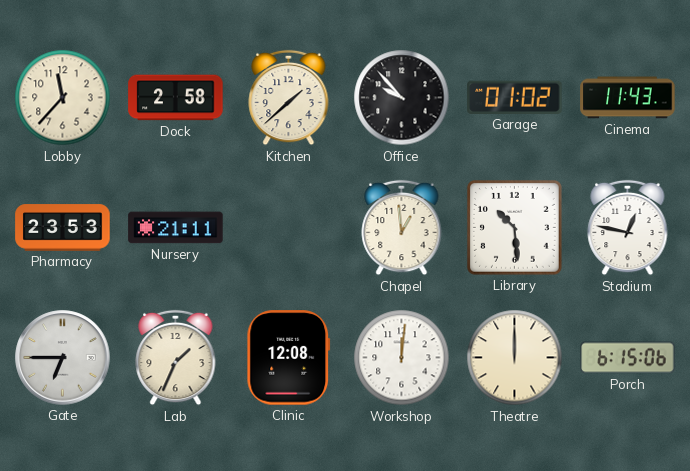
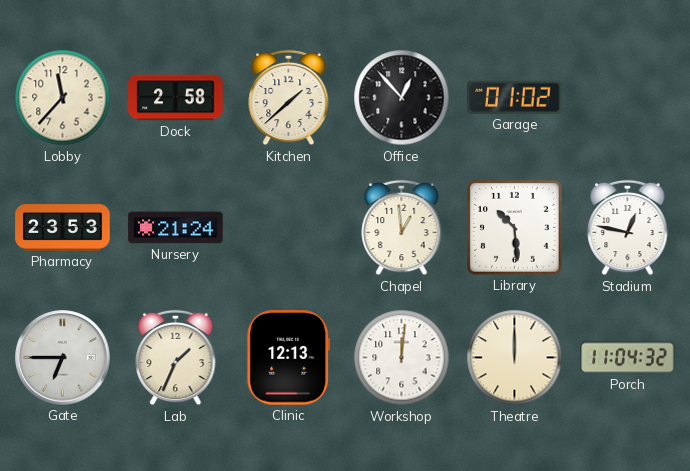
Office: 9:53 -> 12:53
Cinema: 11:43 -> none
Nursery: 21:11 -> 21:24
Clinic: 12:08 -> 12:13
Porch: 6:15 -> 11:04
